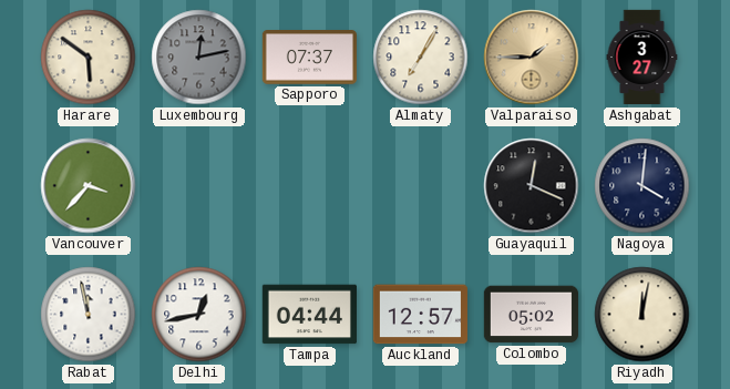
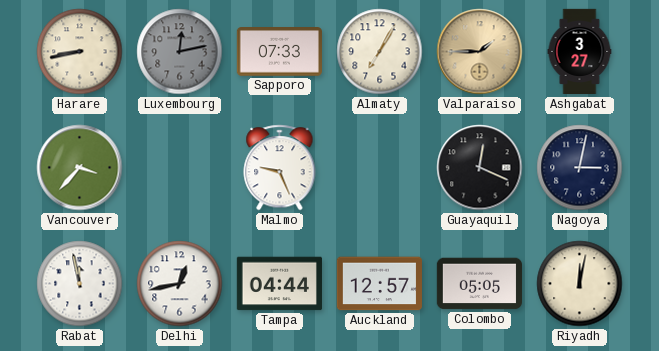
Harare: 5:51 -> 8:43
Sapporo: 07:37 -> 07:33
Malmo: none -> 9:26
Nagoya: 4:01 -> 3:02
Colombo: 05:02 -> 05:05
